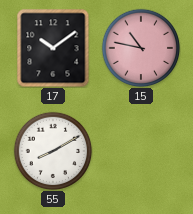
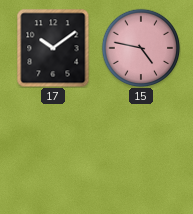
15: 10:47 -> 4:47
55: 8:10 -> none
